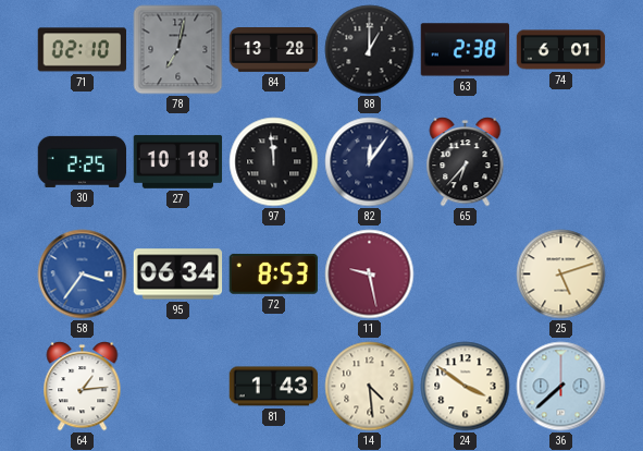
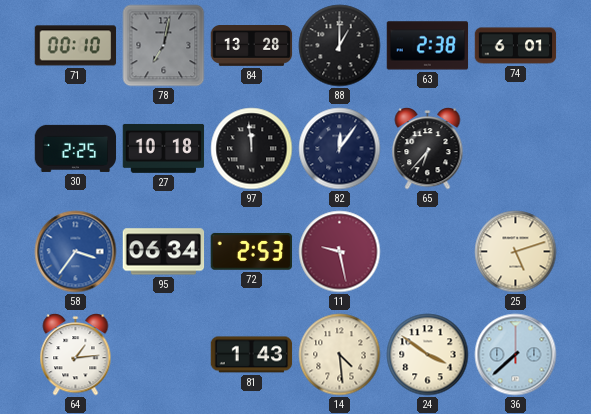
71: 02:10 -> 00:10
72: 8:53 -> 2:53
